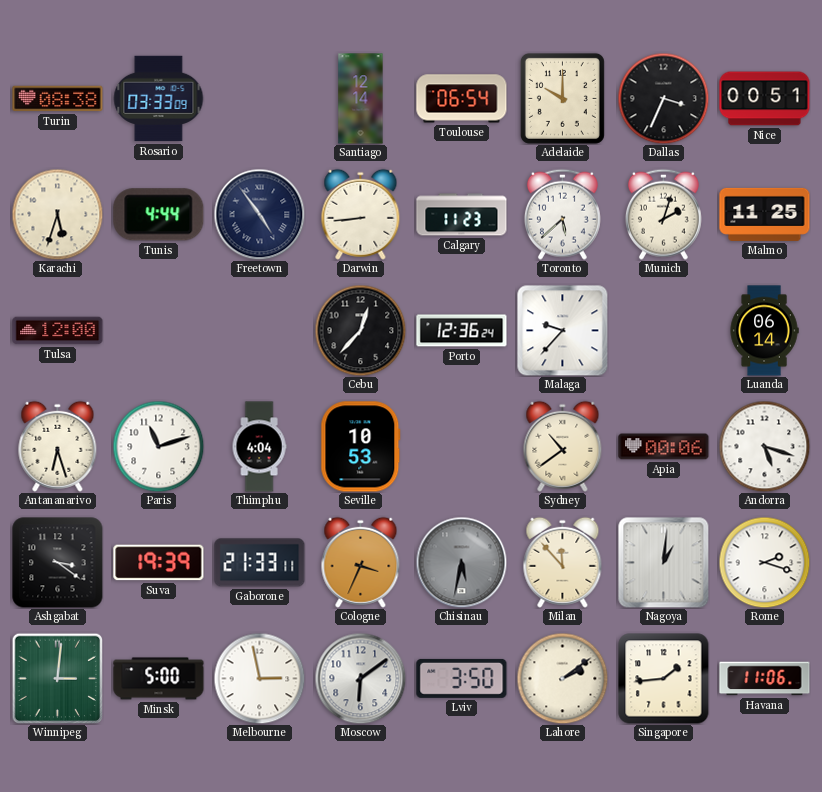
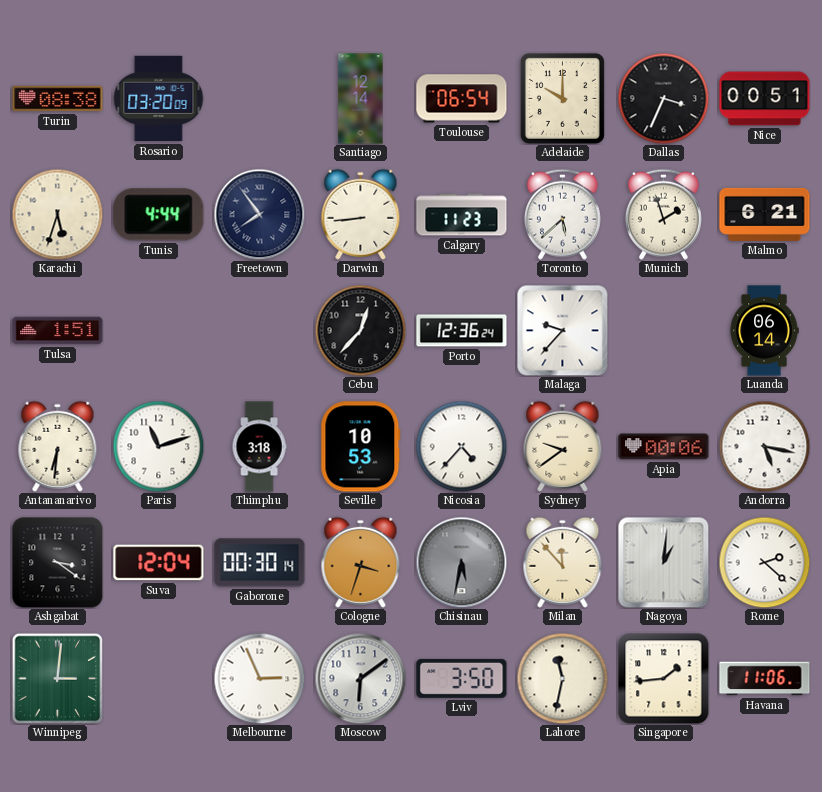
Rosario: 03:33 -> 03:20
Freetown: 4:54 -> 7:54
Munich: 2:03 -> 1:57
Malmo: 11:25 -> 6:21
Tulsa: 12:00 -> 1:51
Antananarivo: 6:27 -> 6:31
Thimphu: 4:04 -> 3:18
Nicosia: none -> 4:37
Sydney: 10:39 -> 9:39
Andorra: 5:18 -> 5:17
Suva: 19:39 -> 12:04
Gaborone: 21:33 -> 00:30
Cologne: 3:34 -> 3:33
Rome: 2:18 -> 2:22
Minsk: 5:00 -> none
Melbourne: 2:58 -> 2:56
Lahore: 2:09 -> 11:32
